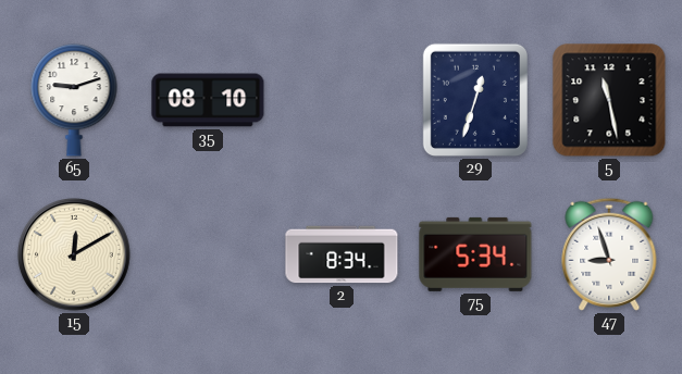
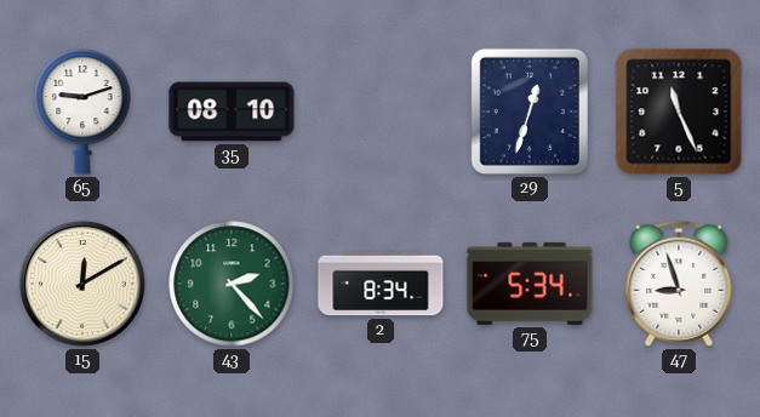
5: 11:28 -> 11:26
43: none -> 2:23
